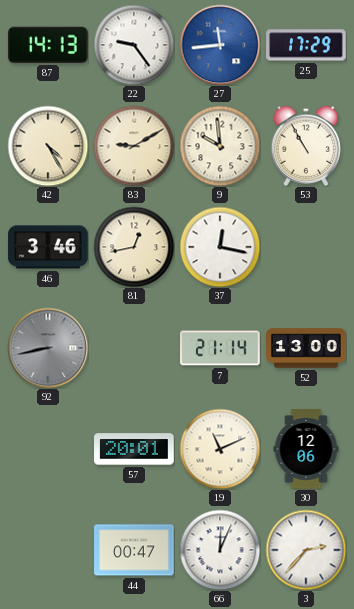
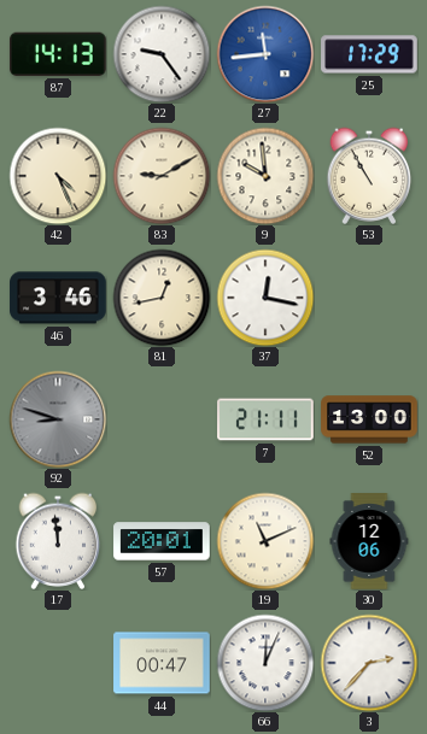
42: 4:25 -> 4:26
92: 8:43 -> 8:48
7: 21:14 -> 21:11
17: none -> 11:59
